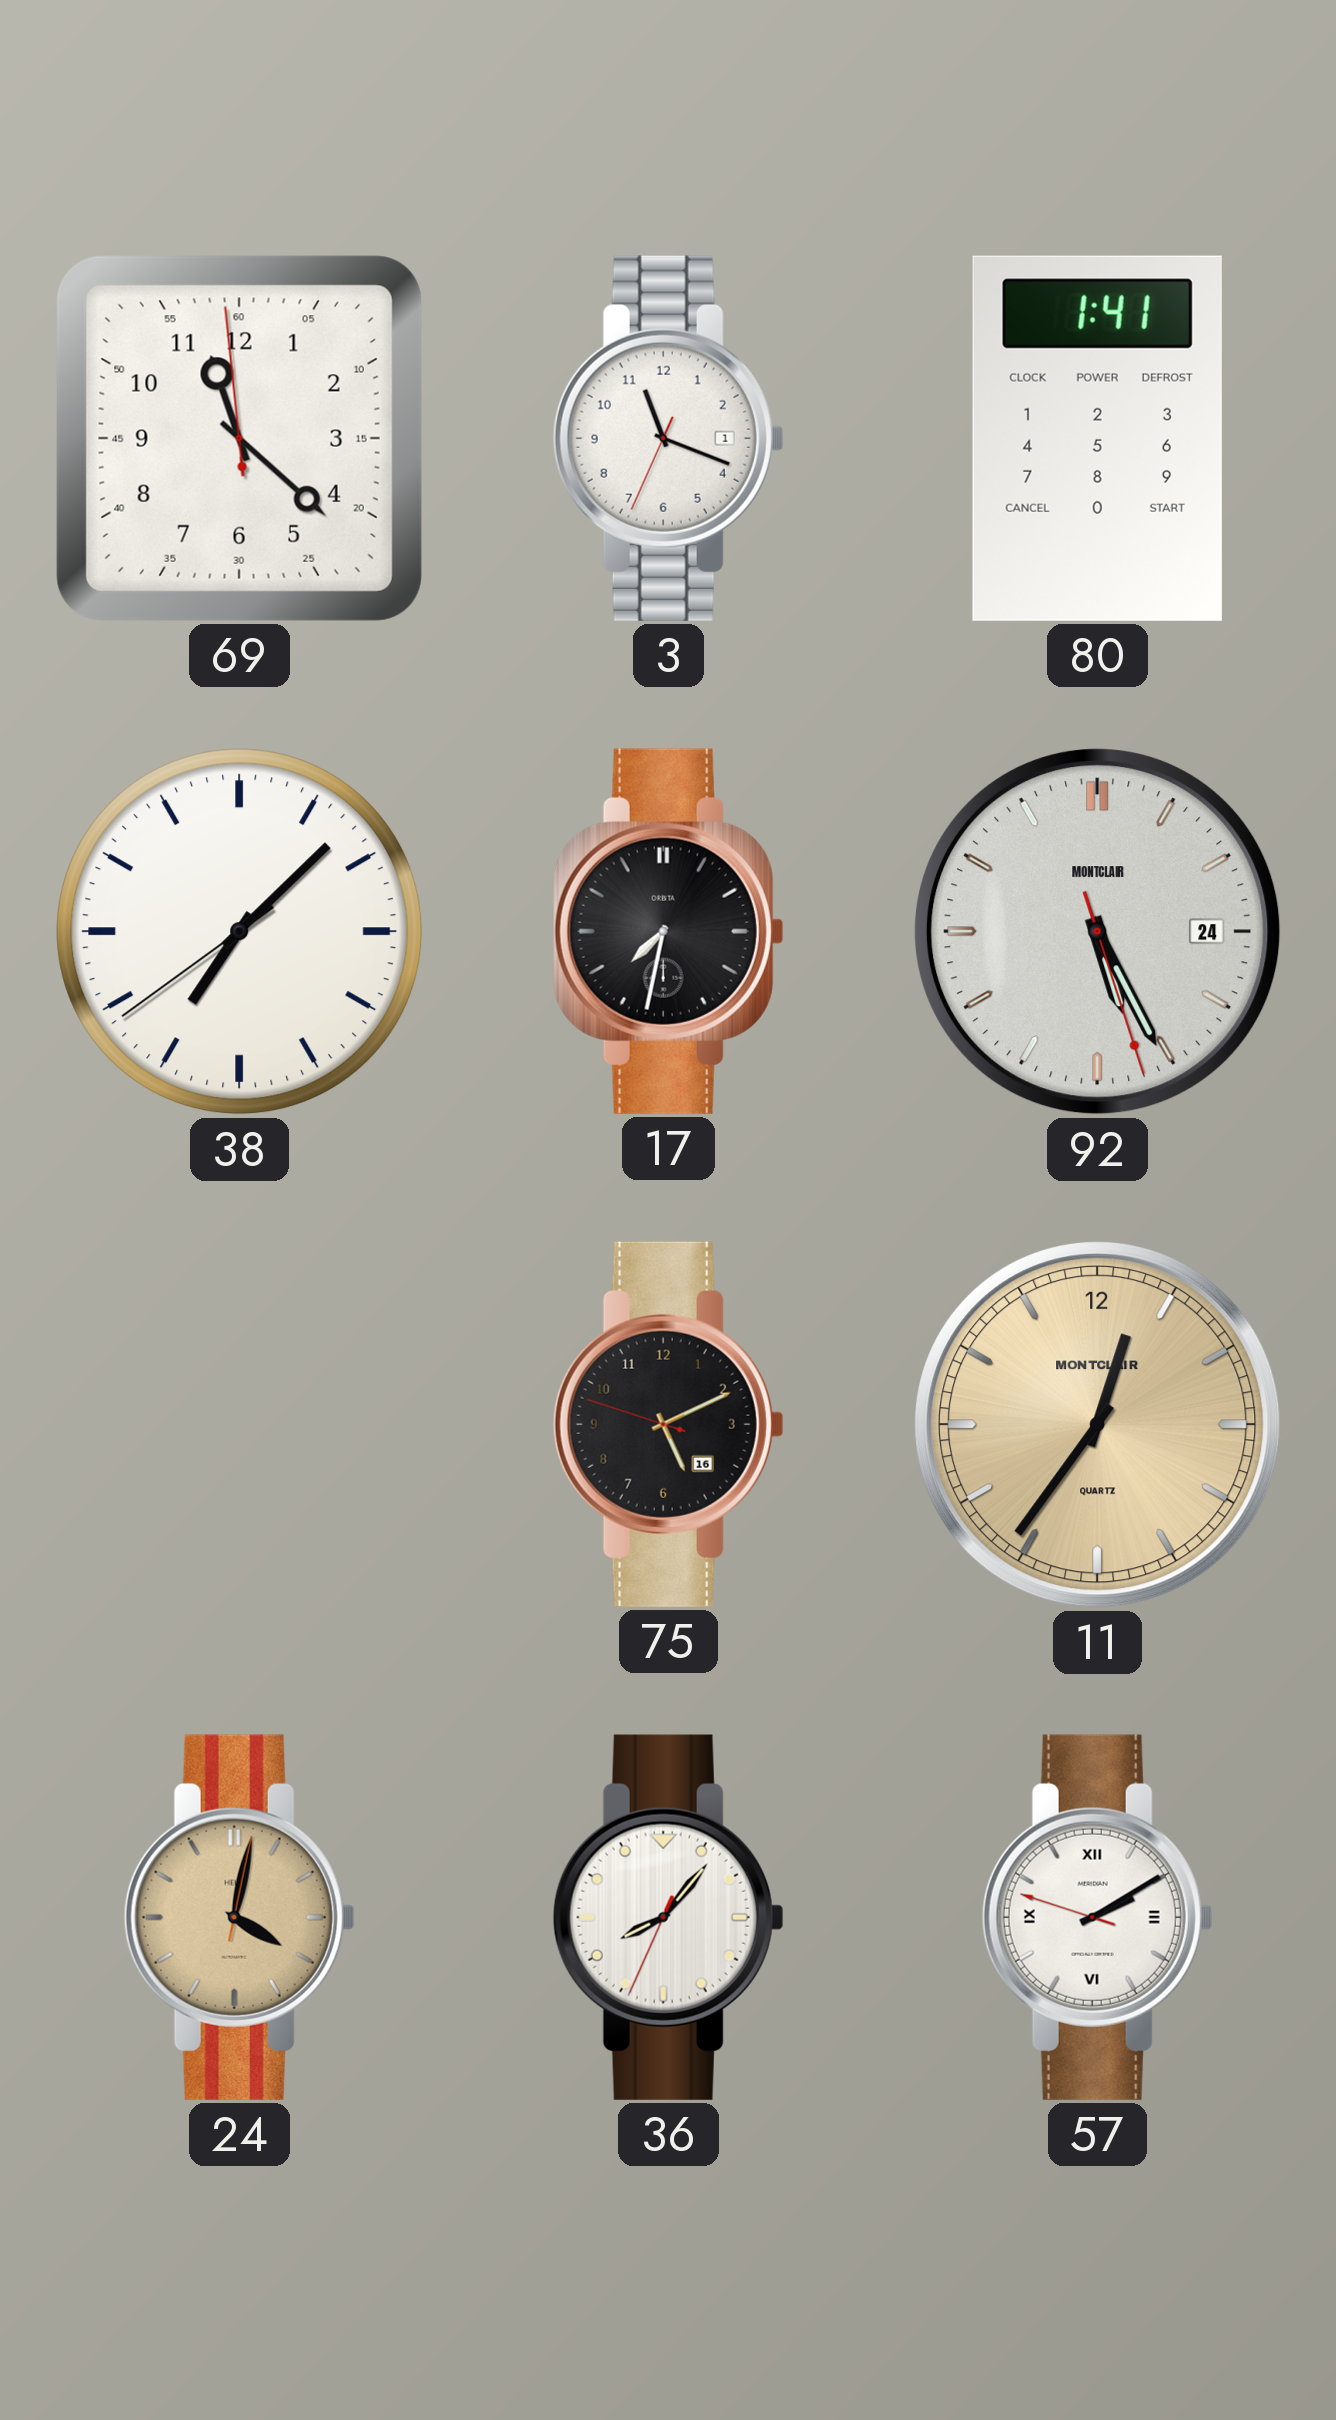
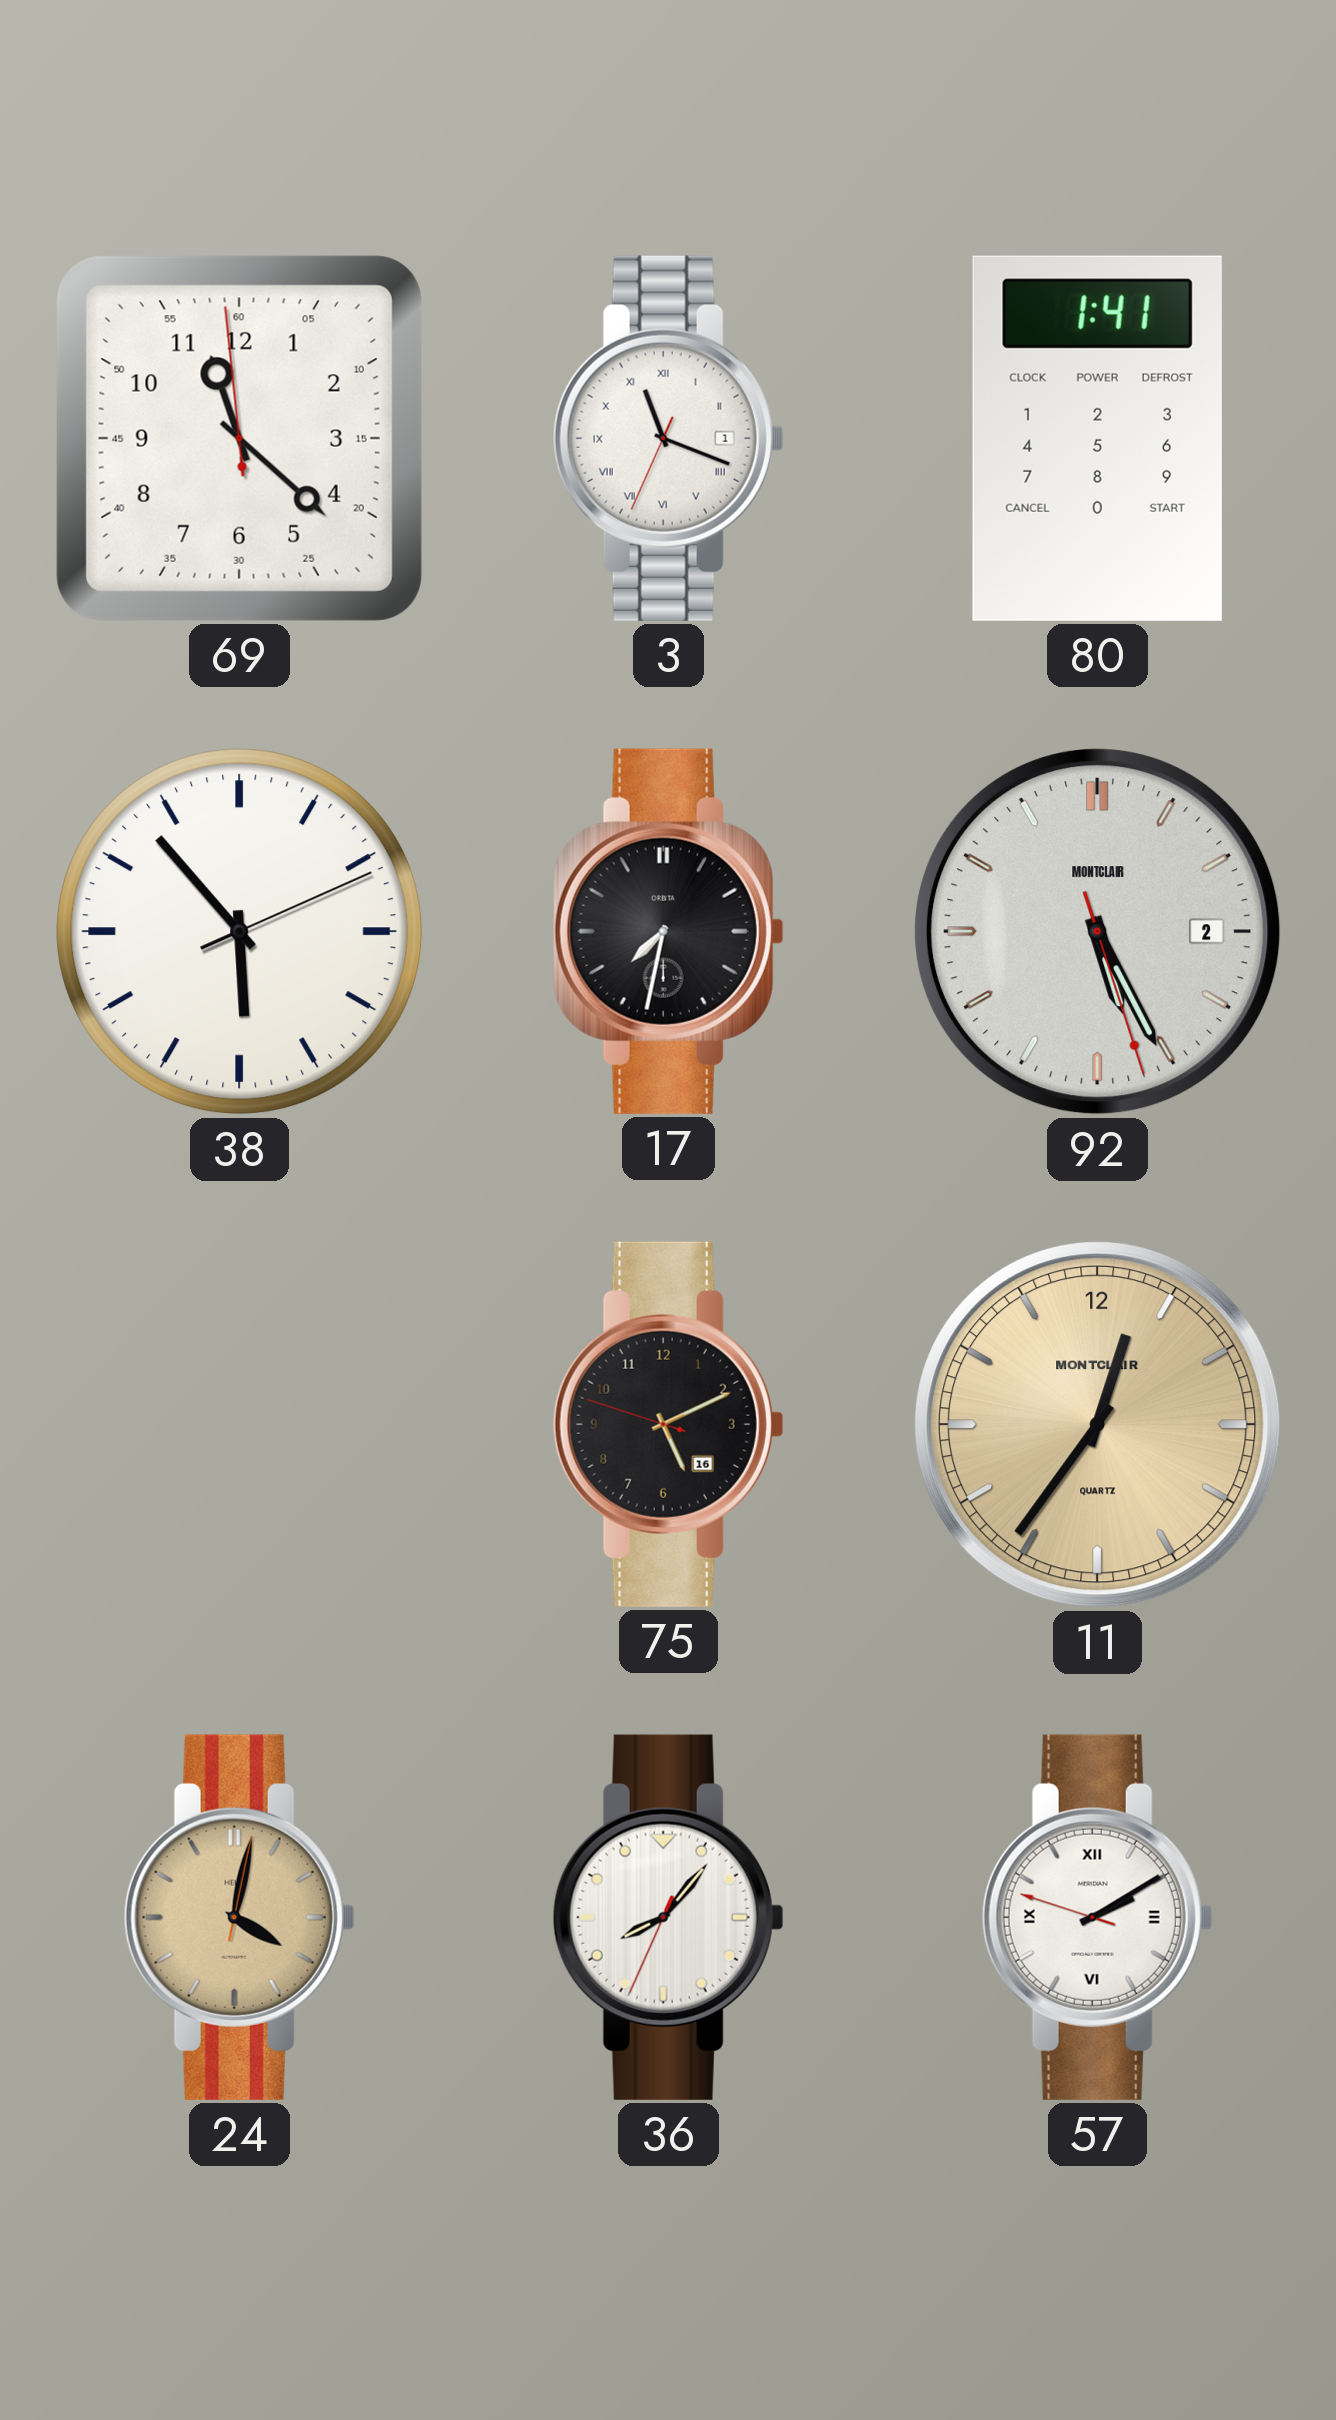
3 numerals: Arabic -> Roman
38: 7:07 -> 5:53
92 date: 24 -> 2
